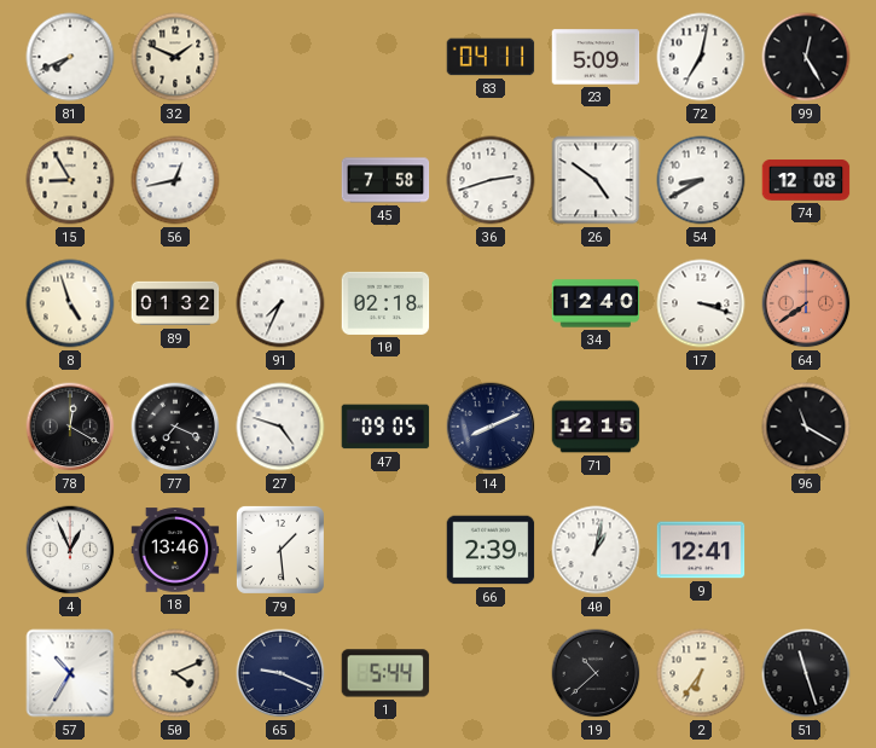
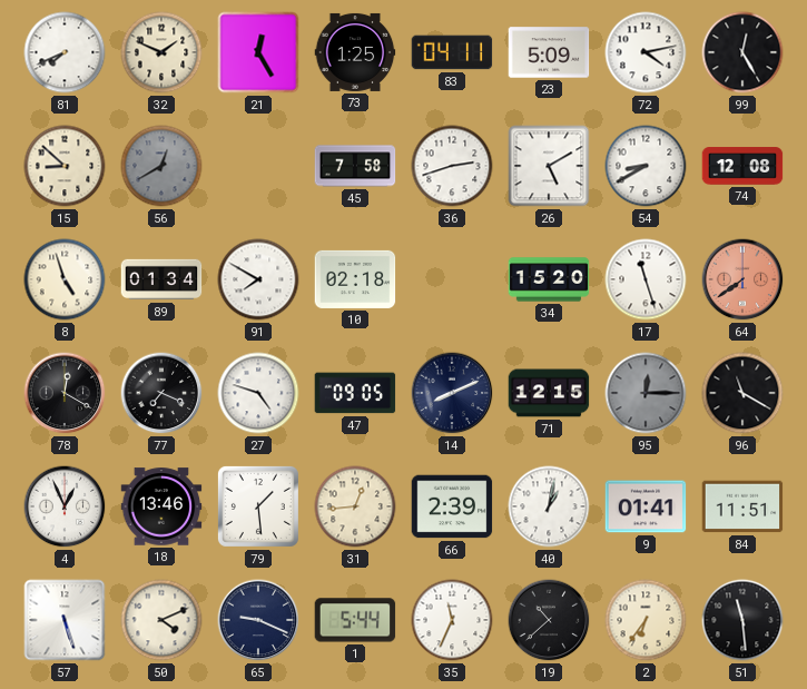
21: none -> 12:25
73: none -> 1:25
72: 7:02 -> 4:13
15: 8:55 -> 8:52
56: 12:43 -> 12:40
56 dial: white -> grey
26: 4:51 -> 5:10
89: 01:32 -> 01:34
91: 7:34 -> 7:50
34: 12:40 -> 15:20
17: 3:18 -> 11:27
95: none -> 12:15
31: none -> 12:44
9: 12:41 -> 01:41
84: none -> 11:51
57: 10:35 -> 5:27
35: none -> 11:34
51: 11:27 -> 11:29
